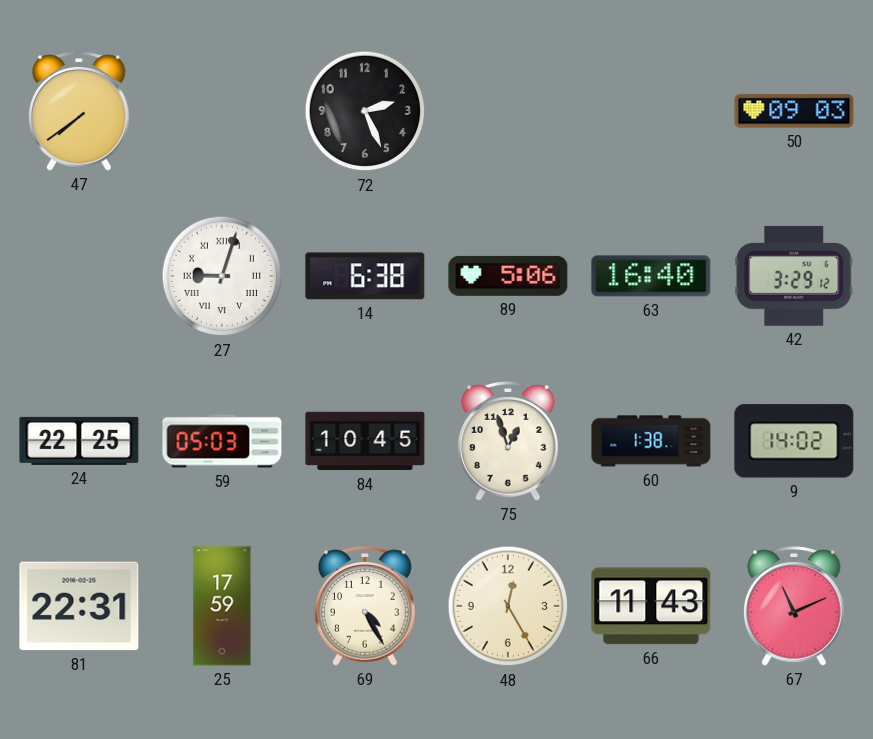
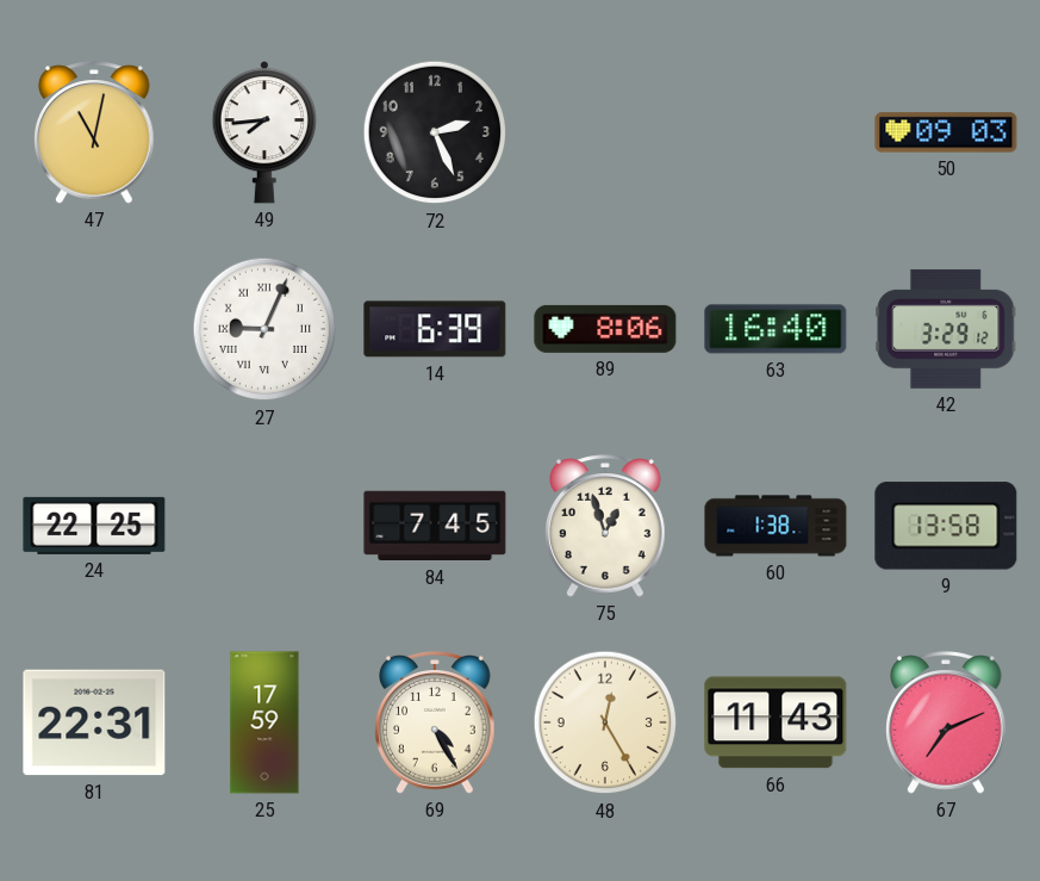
47: 7:39 -> 11:02
49: none -> 7:44
27: 9:03 -> 9:04
14: 6:38 -> 6:39
89: 5:06 -> 8:06
59: 05:03 -> none
84: 10:45 -> 7:45
9: 14:02 -> 13:58
67: 11:11 -> 7:11
